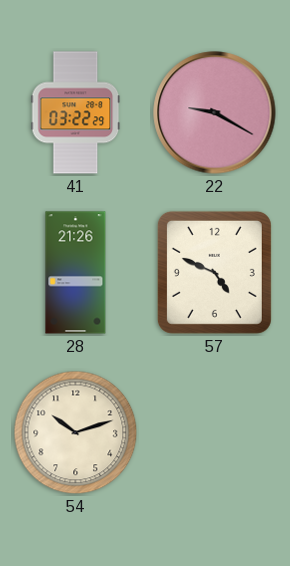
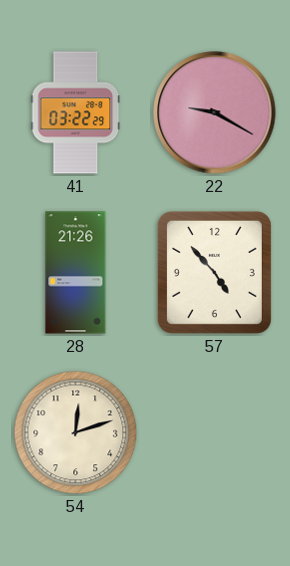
57: 4:49 -> 4:53
54: 10:12 -> 12:12
